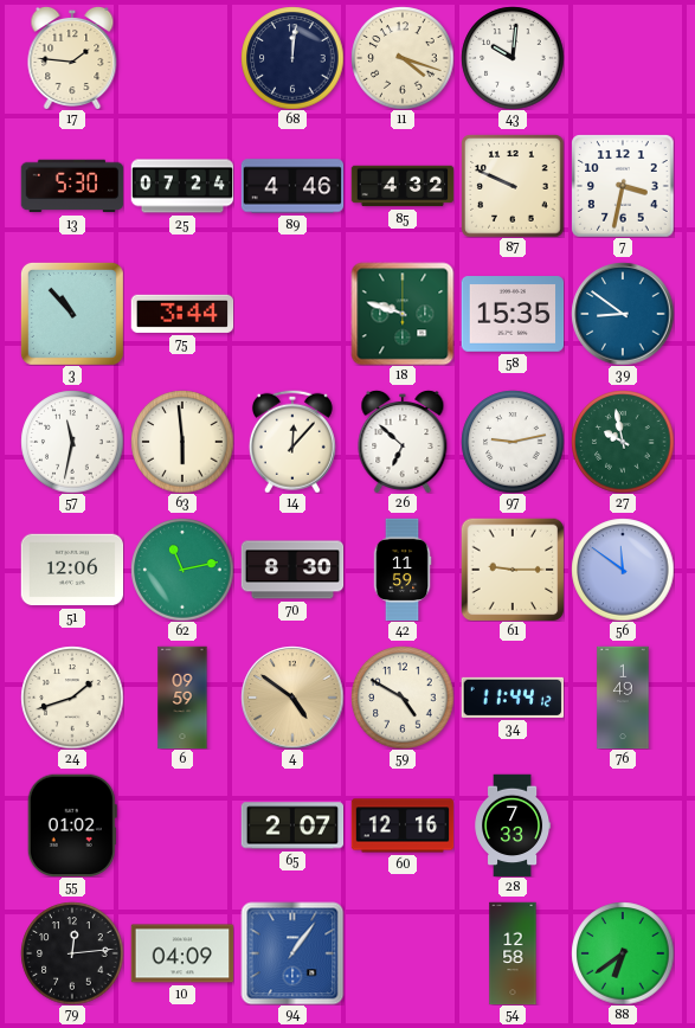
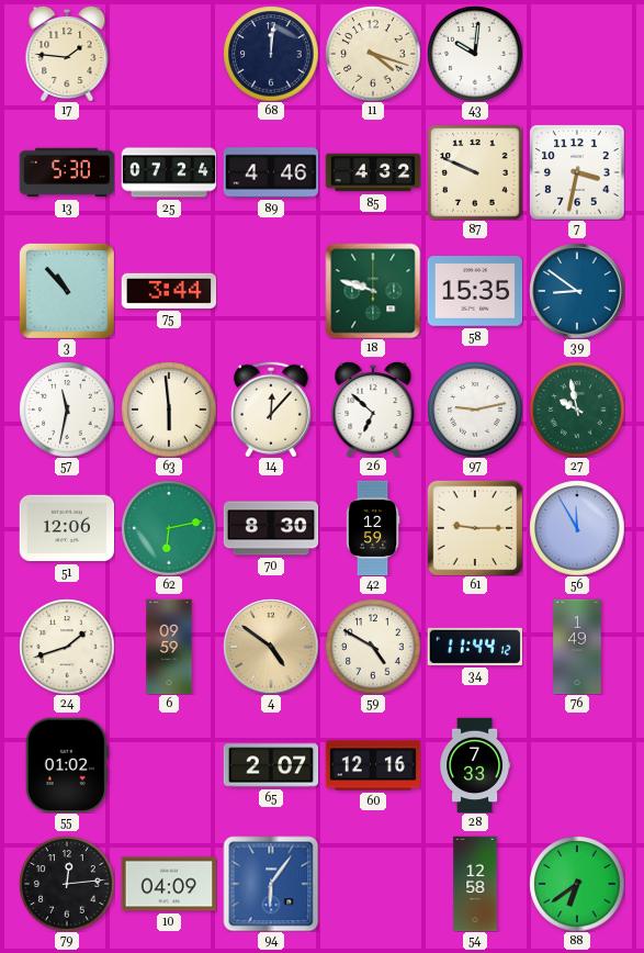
62: 11:13 -> 6:13
42: 11:59 -> 12:59
56: 11:51 -> 11:55
94: 1:06 -> 6:06
